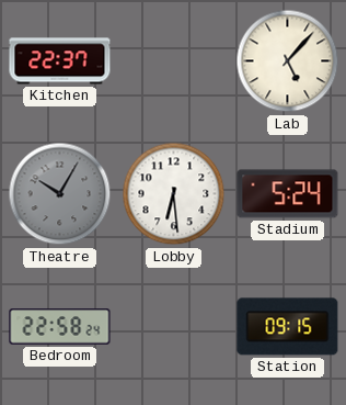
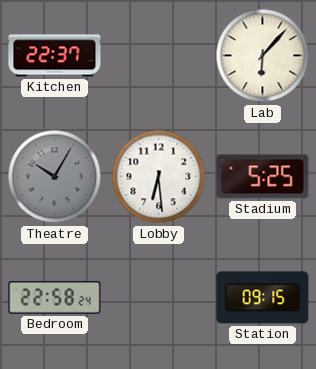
Lab: 5:07 -> 6:07
Stadium: 5:24 -> 5:25
